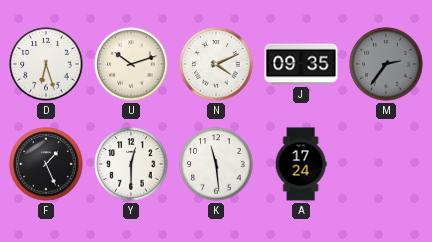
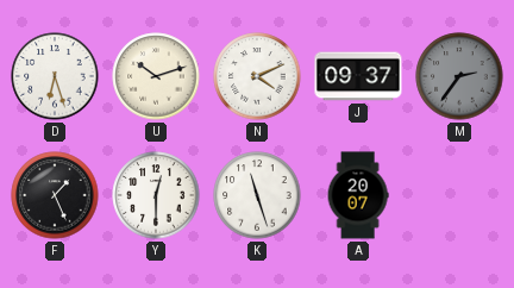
J: 09:35 -> 09:37
K: 11:29 -> 11:27
A: 17:24 -> 20:07
